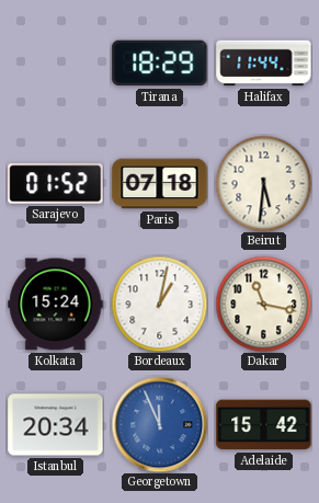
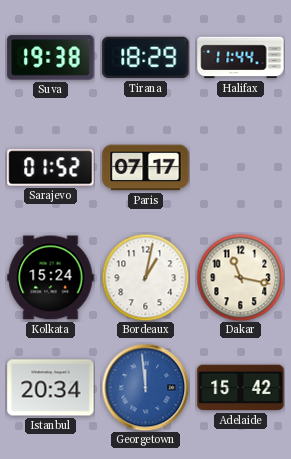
Suva: none -> 19:38
Paris: 07:18 -> 07:17
Beirut: 5:31 -> none
Georgetown: 11:56 -> 11:59
